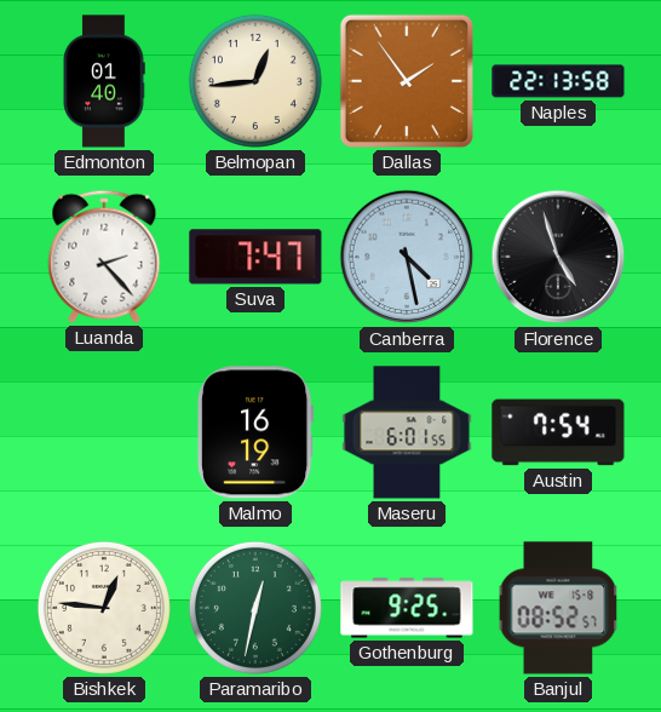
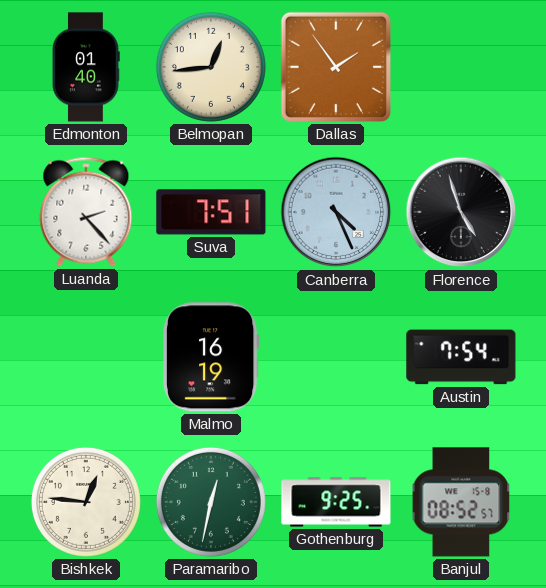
Naples: 22:13 -> none
Suva: 7:47 -> 7:51
Canberra: 4:28 -> 4:26
Maseru: 6:01 -> none
